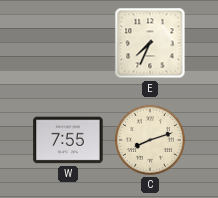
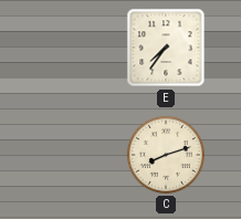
E: 7:34 -> 7:36
W: 7:55 -> none
